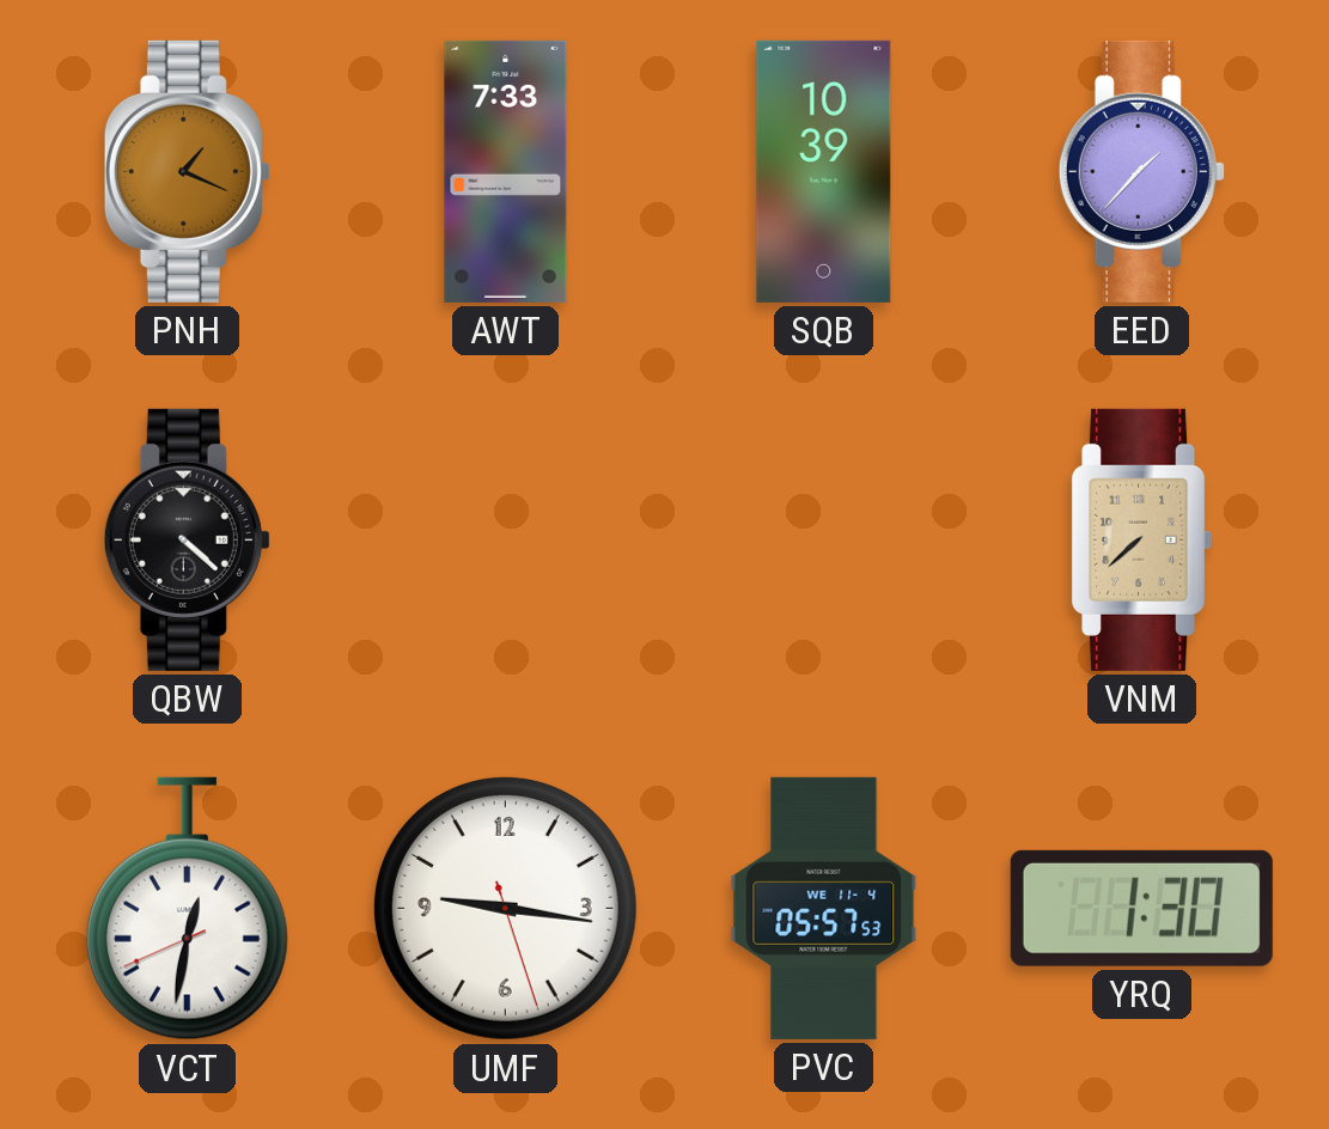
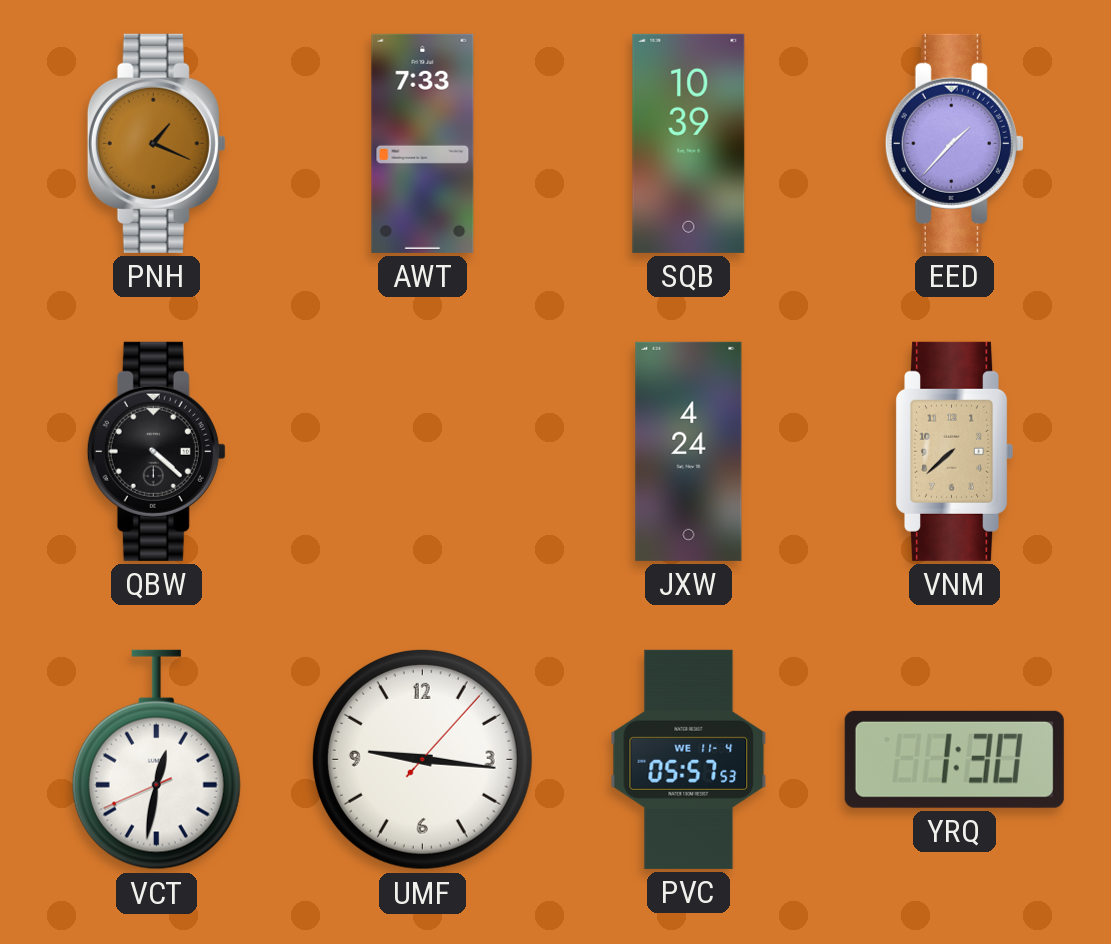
JXW: none -> 4:24
UMF: 9:16:27 -> 9:16:07
